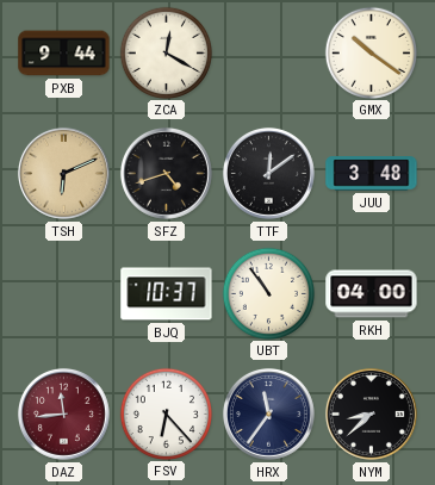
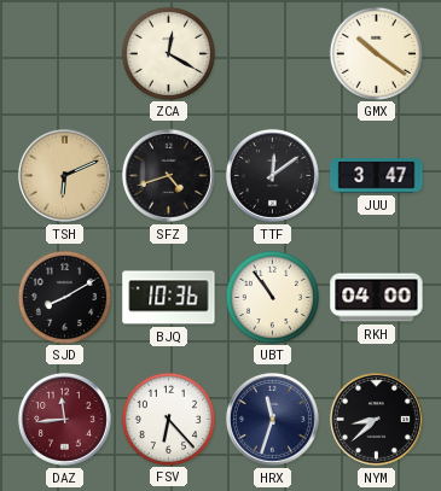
PXB: 9:44 -> none
JUU: 3:48 -> 3:47
SJD: none -> 8:10
BJQ: 10:37 -> 10:36
HRX: 11:36 -> 11:33
